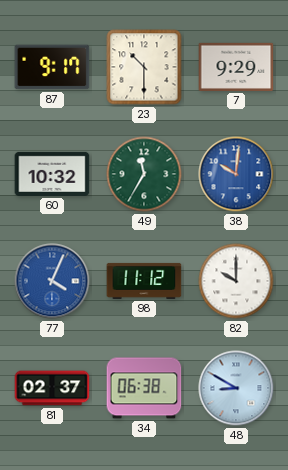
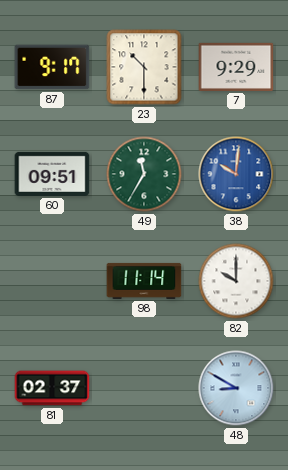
60: 10:32 -> 09:51
77: 4:04 -> none
98: 11:12 -> 11:14
34: 06:38 -> none
